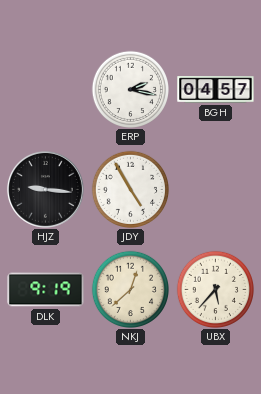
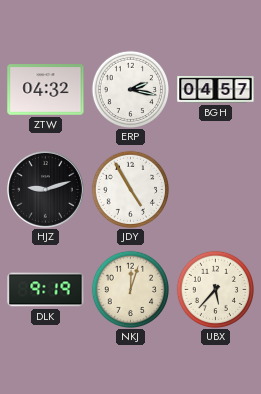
ZTW: none -> 04:32
HJZ: 9:16 -> 9:12
NKJ: 12:38 -> 12:03
